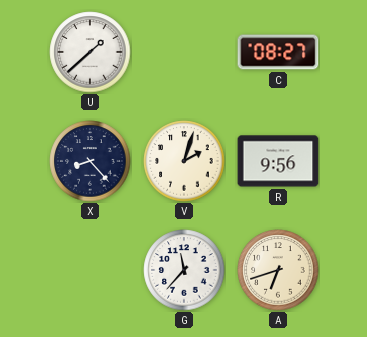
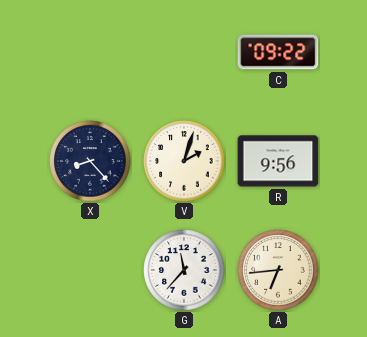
U: 1:38 -> none
C: 08:27 -> 09:22
A: 6:42 -> 6:44
